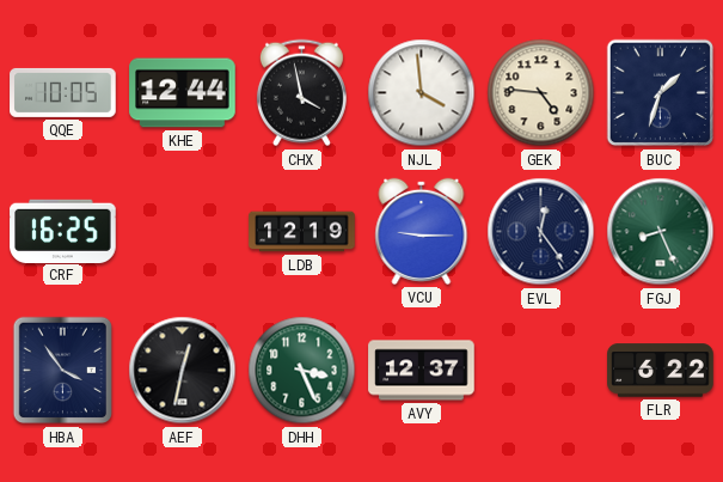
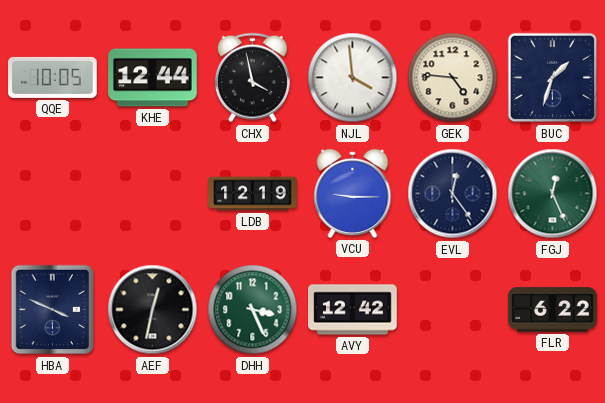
CRF: 16:25 -> none
FGJ: 8:26 -> 12:26
HBA: 3:54 -> 3:49
AVY: 12:37 -> 12:42
